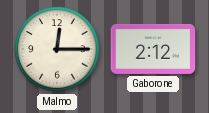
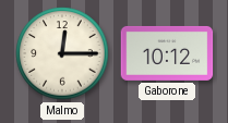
Gaborone: 2:12 -> 10:12
